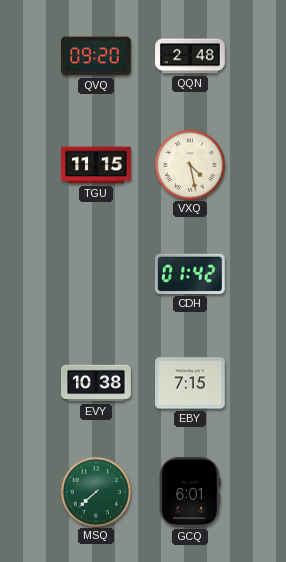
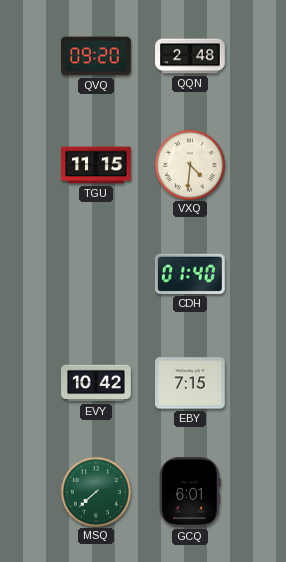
VXQ: 4:28 -> 4:31
CDH: 01:42 -> 01:40
EVY: 10:38 -> 10:42
